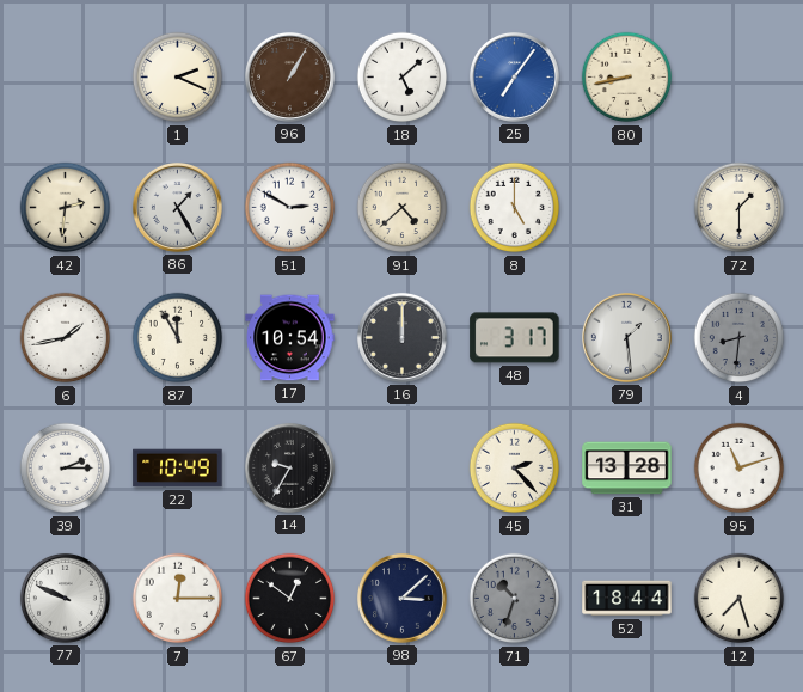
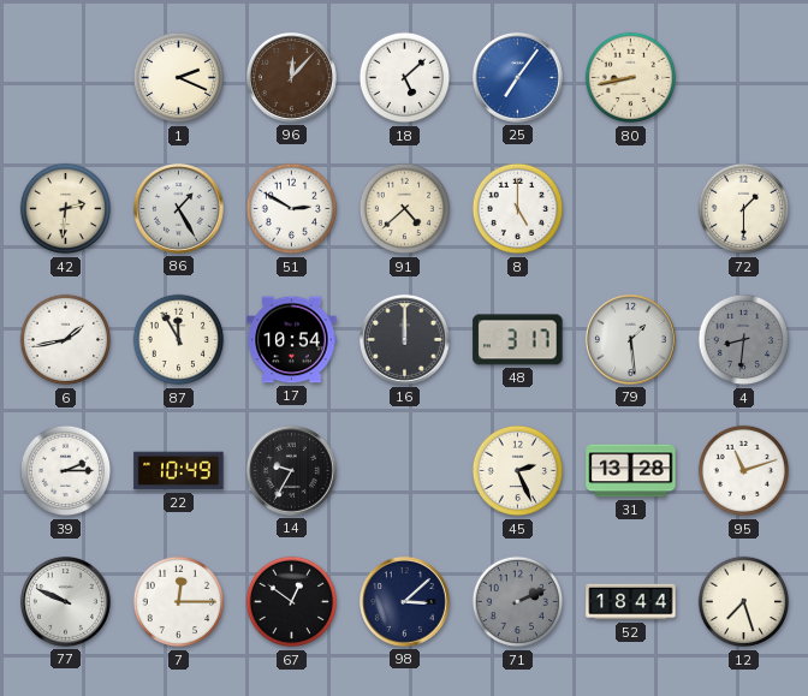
96: 1:05 -> 12:07
45: 2:23 -> 2:26
71: 10:33 -> 2:11
